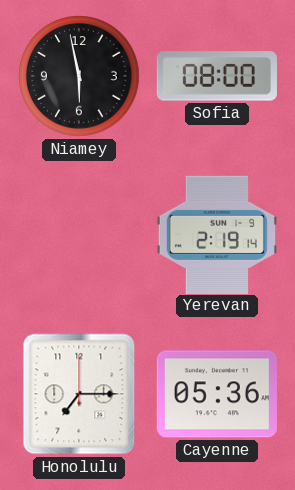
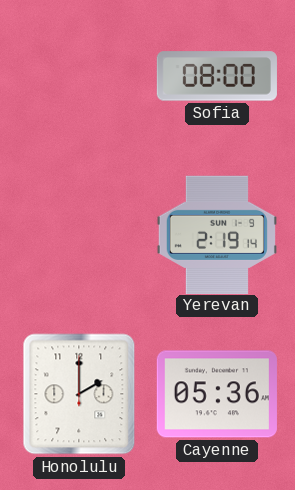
Niamey: 5:58 -> none
Honolulu: 7:15 -> 2:00
